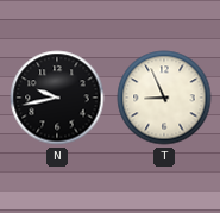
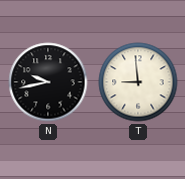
T: 8:56 -> 8:59
